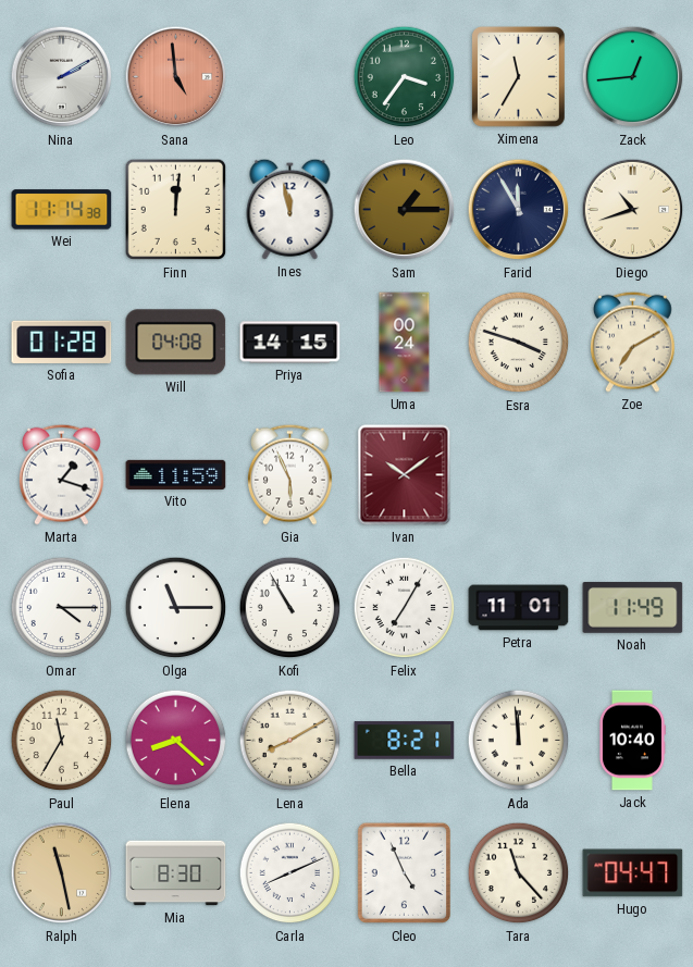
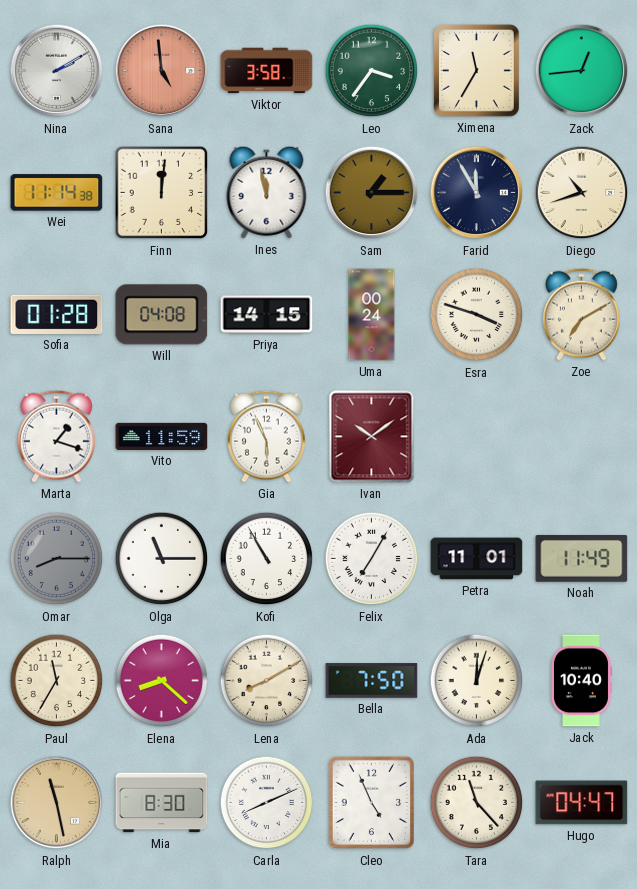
Viktor: none -> 3:58
Omar: 4:15 -> 8:15
Omar dial: white -> grey
Bella: 8:21 -> 7:50
Ada: 11:59 -> 12:03
